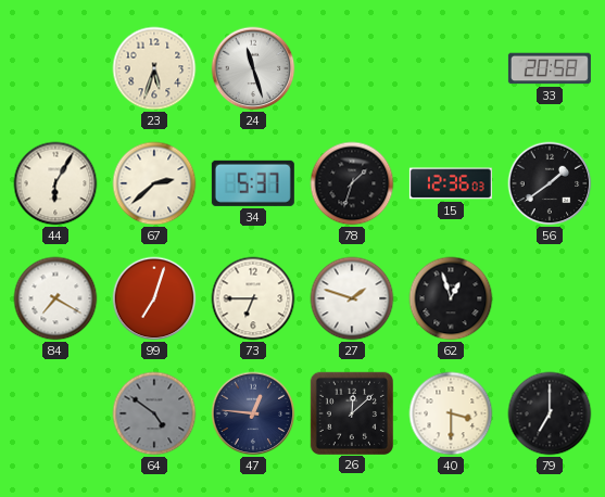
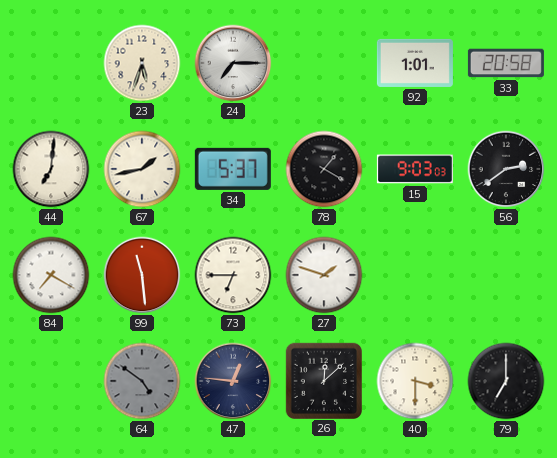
24: 11:27 -> 7:15
92: none -> 1:01
44: 6:05 -> 7:01
67: 2:38 -> 1:43
78: 1:33 -> 1:20
15: 12:36 -> 9:03
56: 1:39 -> 2:39
99: 7:03 -> 11:29
62: 12:57 -> none
